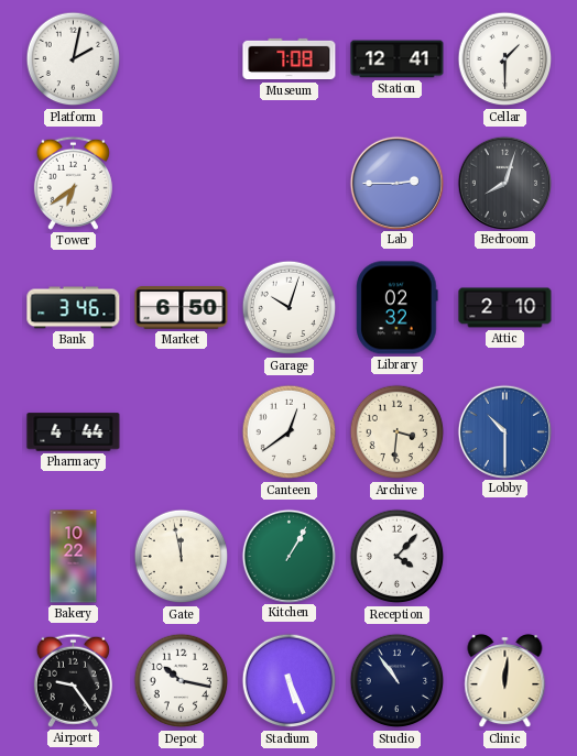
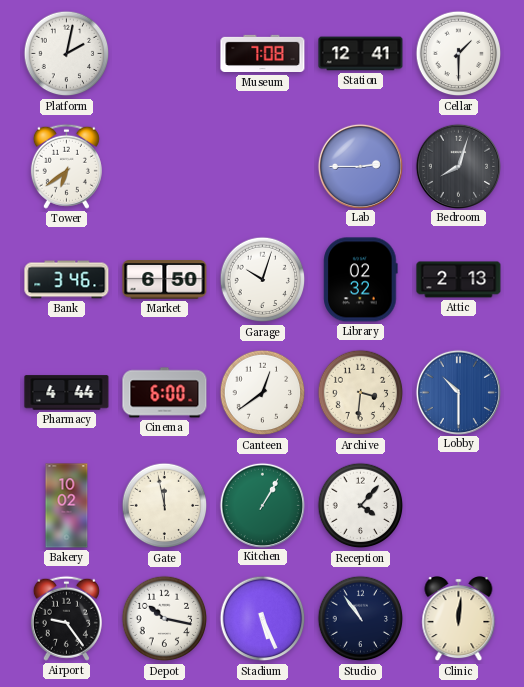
Attic: 2:10 -> 2:13
Cinema: none -> 6:00
Bakery: 10:22 -> 10:02
